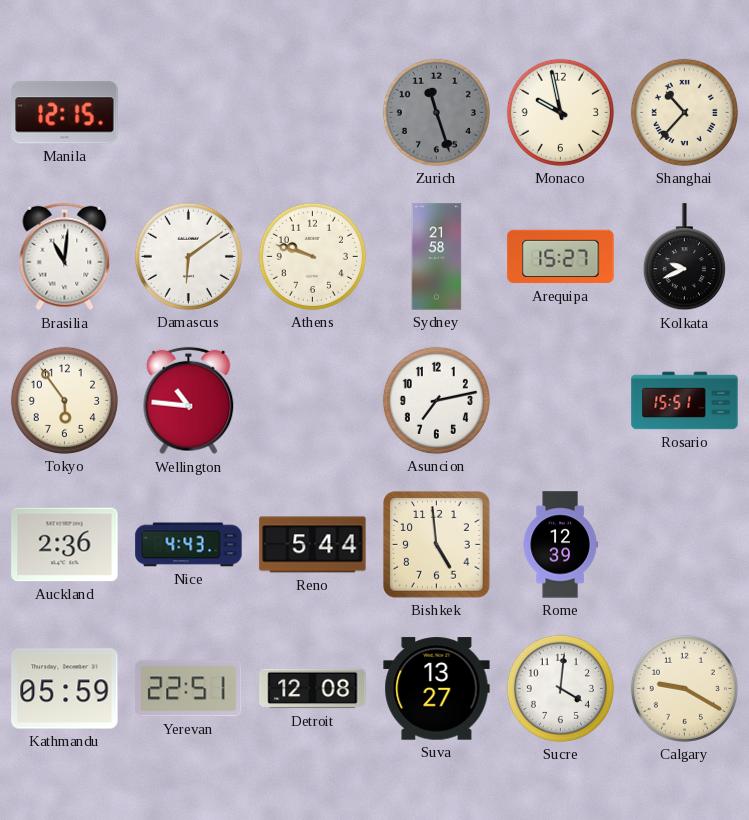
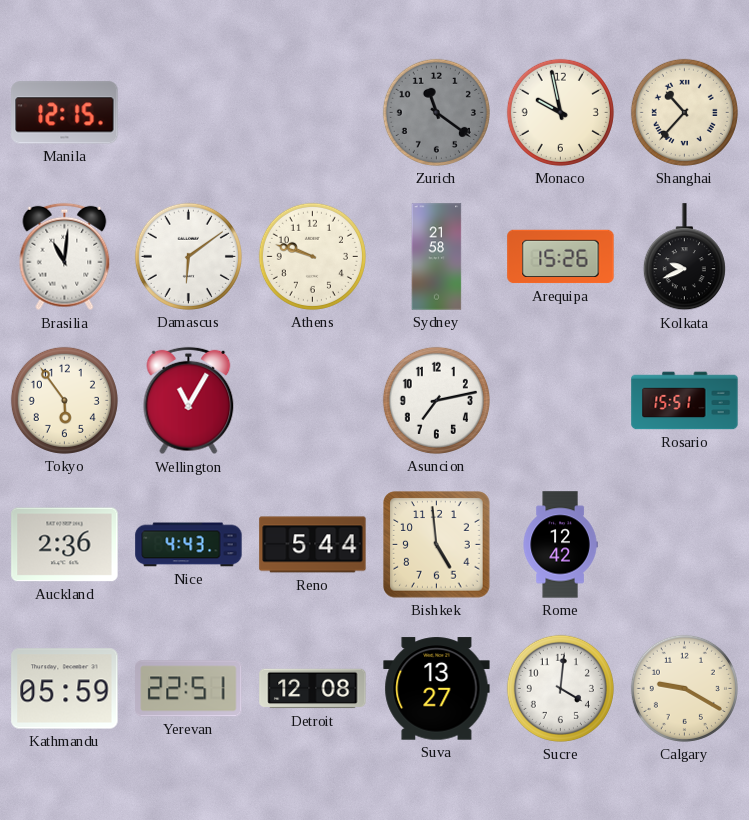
Zurich: 11:27 -> 11:21
Arequipa: 15:27 -> 15:26
Wellington: 10:46 -> 11:05
Rome: 12:39 -> 12:42
